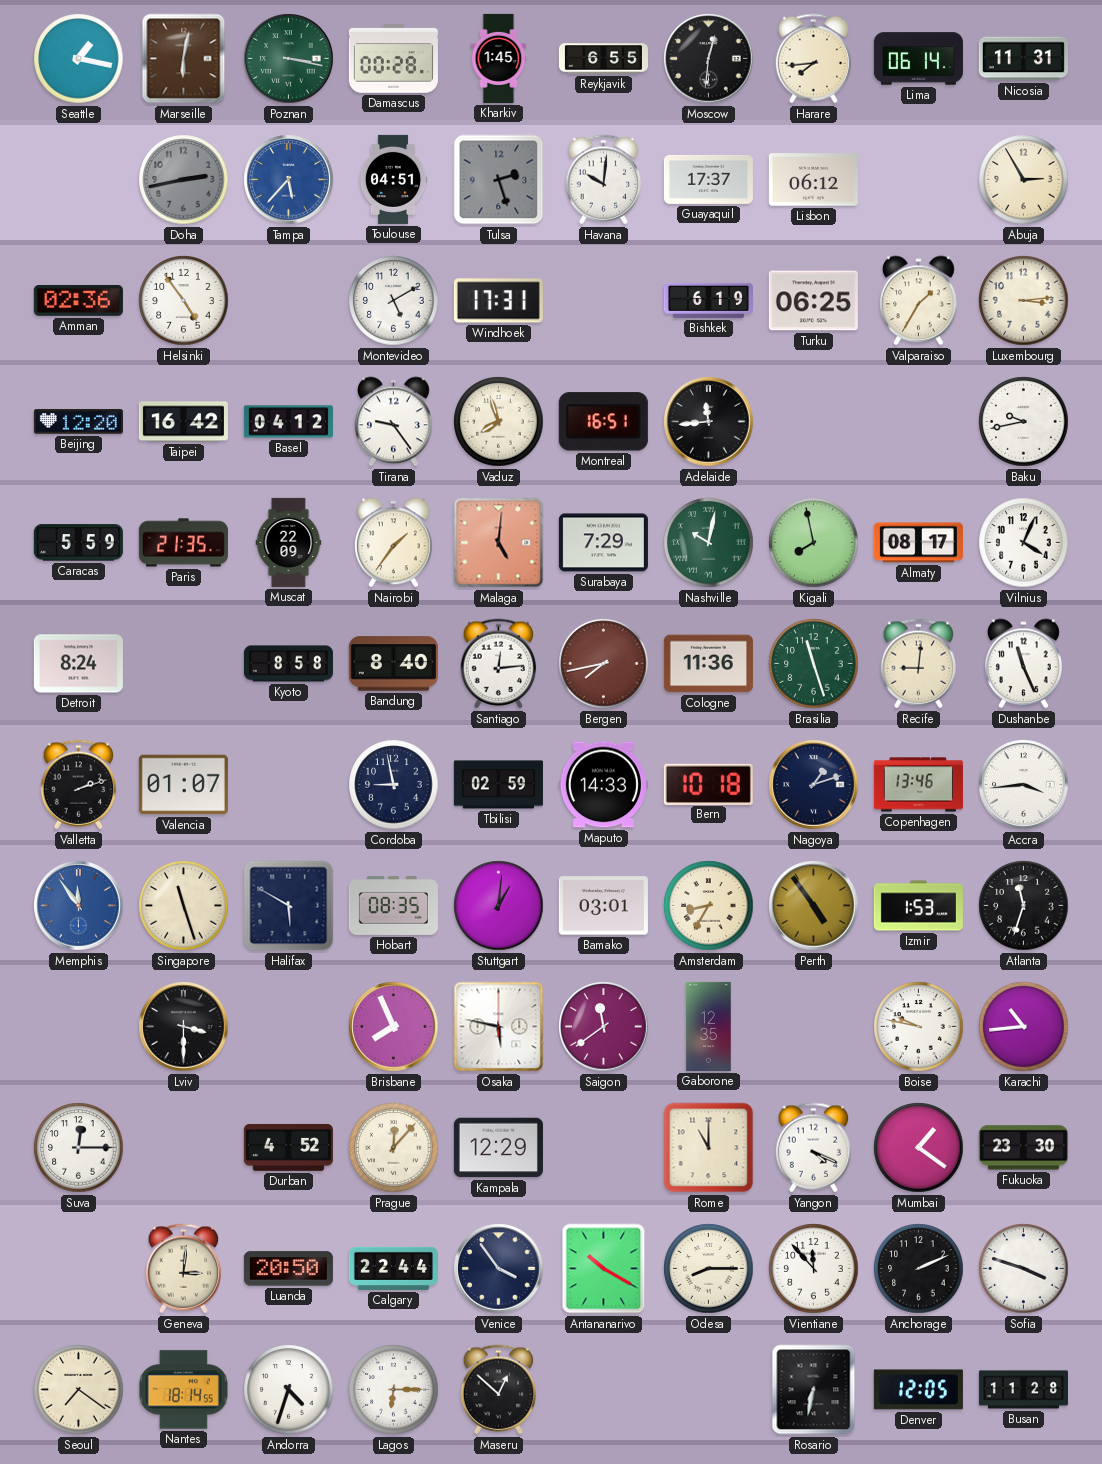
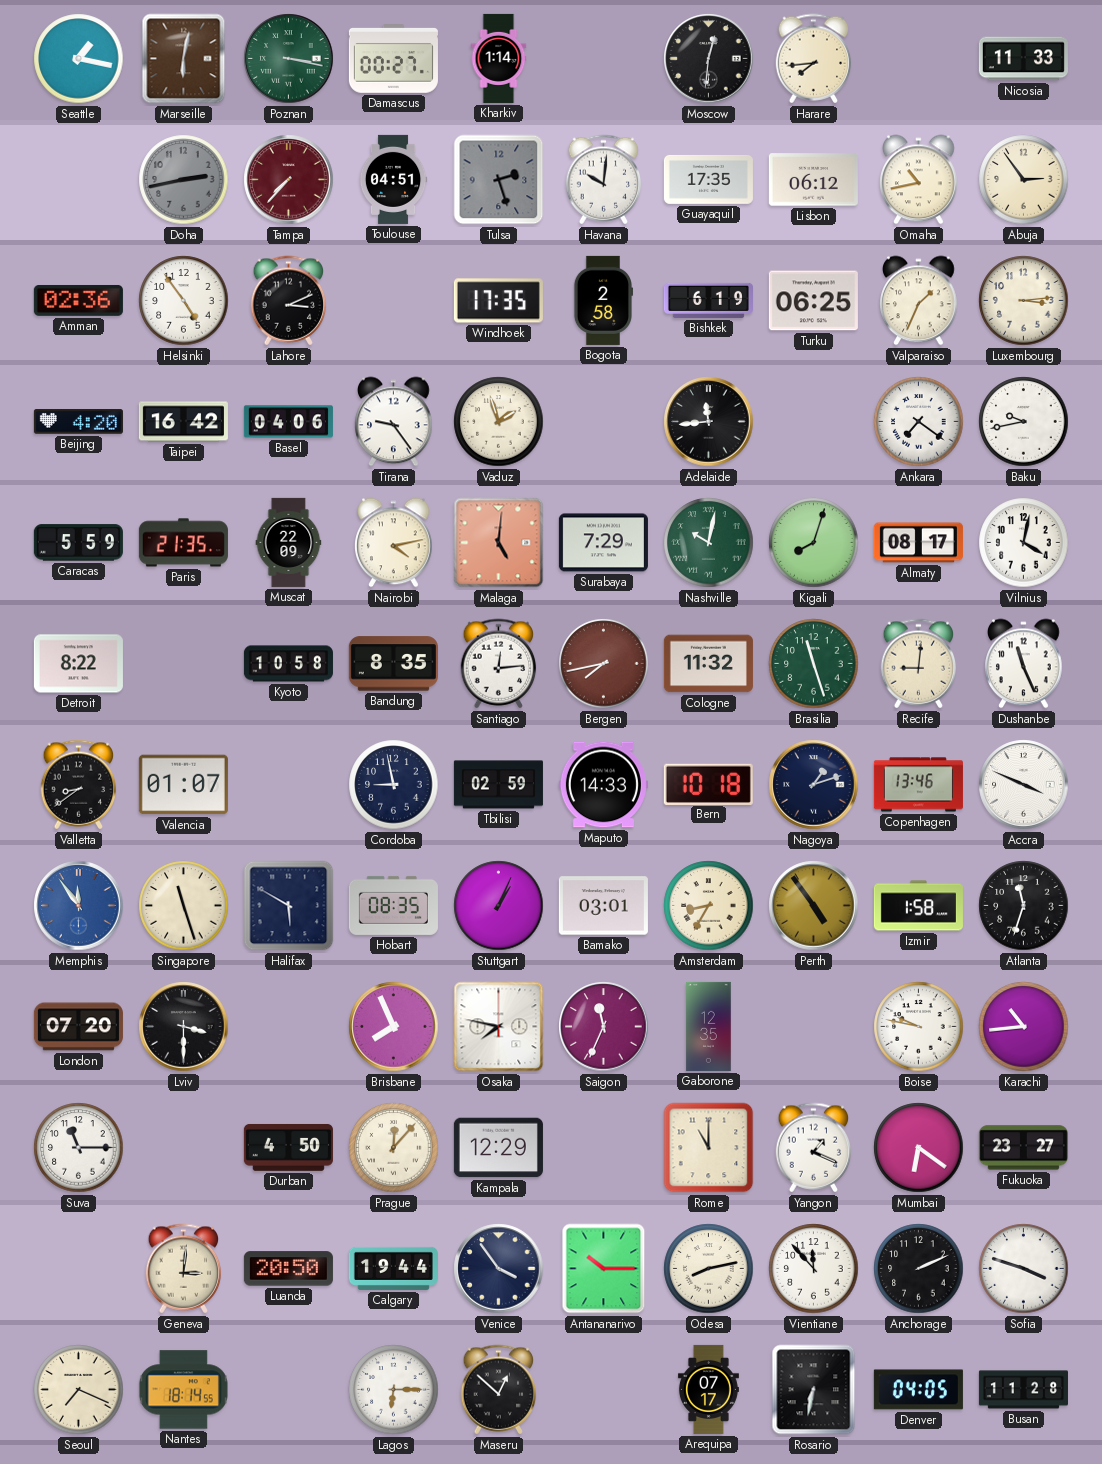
Damascus: 00:28 -> 00:27
Kharkiv: 1:45 -> 1:14
Reykjavik: 6:55 -> none
Lima: 06:14 -> none
Nicosia: 11:31 -> 11:33
Tampa: 5:37 -> 7:37
Tampa dial: blue -> burgundy
Guayaquil: 17:37 -> 17:35
Omaha: none -> 10:43
Abuja: 2:55 -> 2:54
Lahore: none -> 3:11
Montevideo: 5:10 -> none
Windhoek: 17:31 -> 17:35
Bogota: none -> 2:58
Valparaiso: 1:35 -> 1:34
Beijing: 12:20 -> 4:20
Basel: 04:12 -> 04:06
Vaduz: 7:57 -> 1:57
Montreal: 16:51 -> none
Ankara: none -> 7:21
Nairobi: 1:36 -> 4:13
Kigali: 7:58 -> 8:03
Vilnius: 4:04 -> 4:02
Detroit: 8:24 -> 8:22
Kyoto: 8:58 -> 10:58
Bandung: 8:40 -> 8:35
Cologne: 11:36 -> 11:32
Valletta: 2:12 -> 8:39
Accra: 3:44 -> 3:49
Stuttgart: 1:01 -> 1:04
Izmir: 1:53 -> 1:58
London: none -> 07:20
Osaka: 5:47 -> 7:47
Saigon: 11:39 -> 11:34
Suva: 12:15 -> 11:15
Durban: 4:52 -> 4:50
Yangon: 4:19 -> 1:19
Mumbai: 1:21 -> 6:21
Fukuoka: 23:30 -> 23:27
Calgary: 22:44 -> 19:44
Antananarivo: 10:20 -> 10:15
Odesa: 8:15 -> 8:13
Seoul: 7:21 -> 7:19
Andorra: 4:33 -> none
Arequipa: none -> 07:17
Denver: 12:05 -> 04:05
